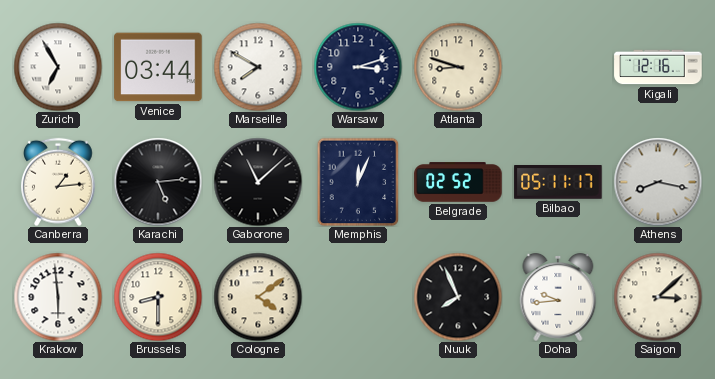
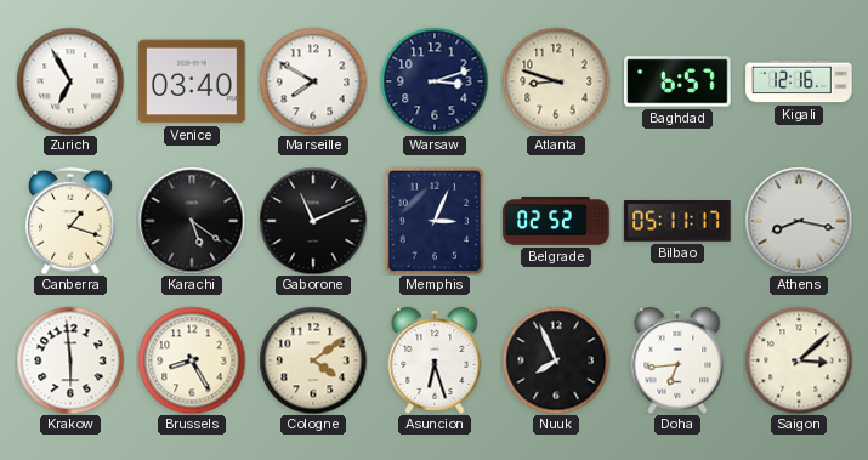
Venice: 03:44 -> 03:40
Baghdad: none -> 6:57
Canberra: 1:14 -> 1:18
Karachi: 5:14 -> 5:21
Gaborone: 11:08 -> 11:11
Memphis: 12:04 -> 3:04
Brussels: 8:30 -> 8:25
Asuncion: none -> 6:27
Doha: 9:44 -> 6:44
